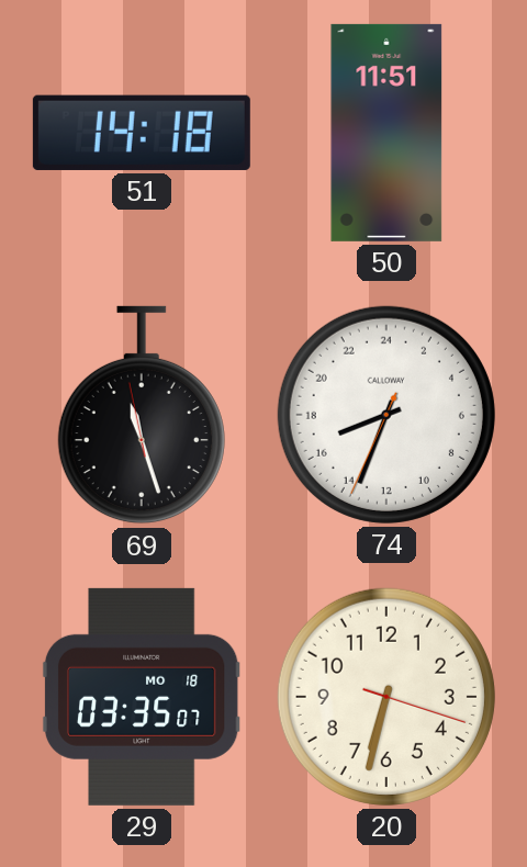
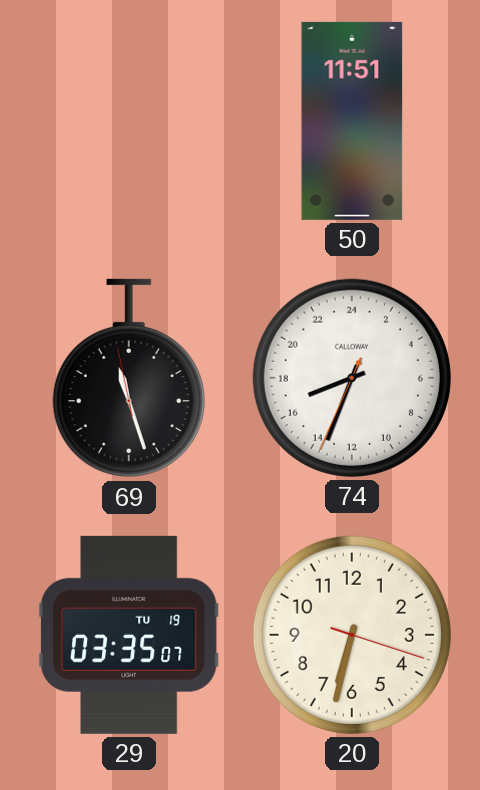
51: 14:18 -> none
29 date: MO 18 -> TU 19
